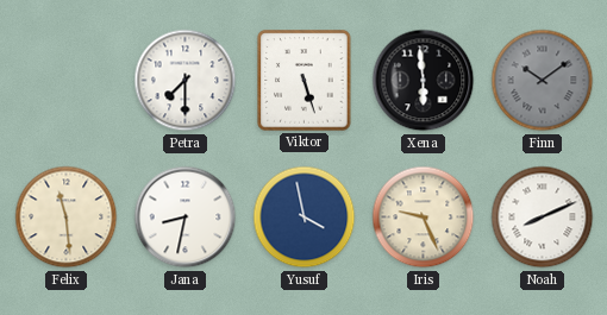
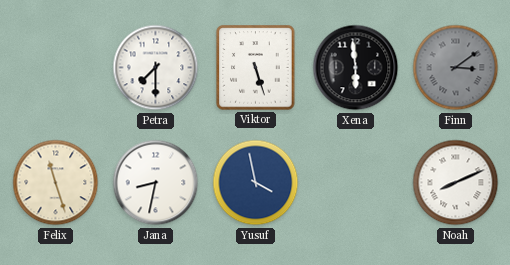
Finn: 10:09 -> 3:09
Felix: 11:29 -> 11:27
Iris: 9:26 -> none
